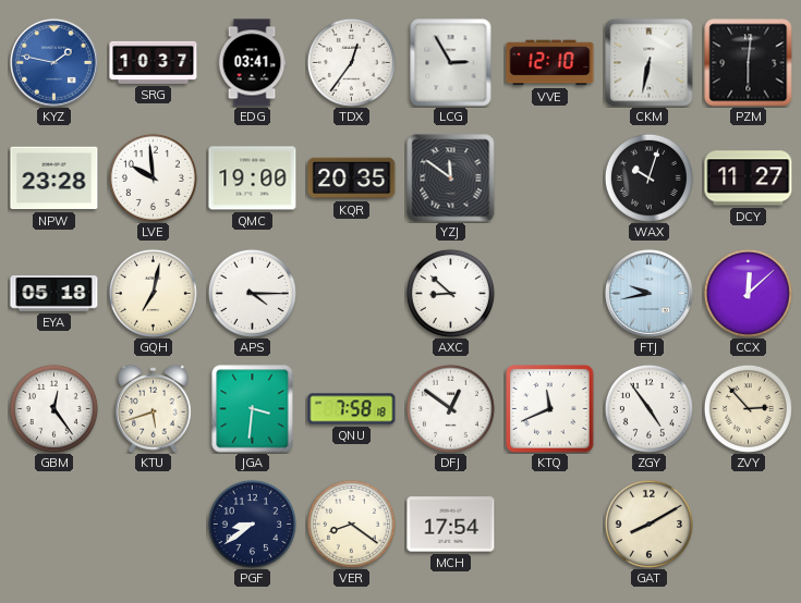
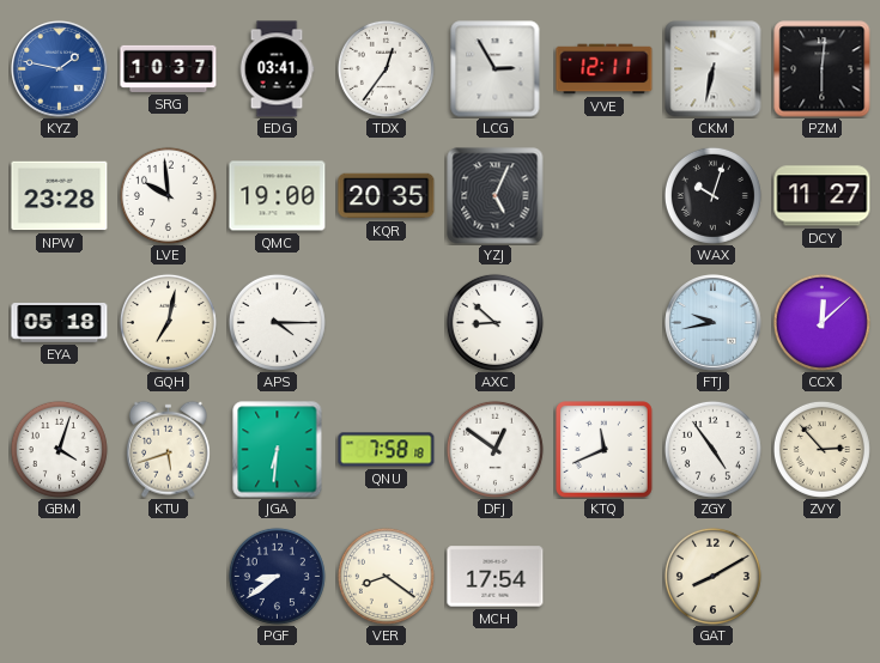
VVE: 12:10 -> 12:11
YZJ: 11:51 -> 5:04
GBM: 12:24 -> 4:03
JGA: 3:31 -> 6:31
